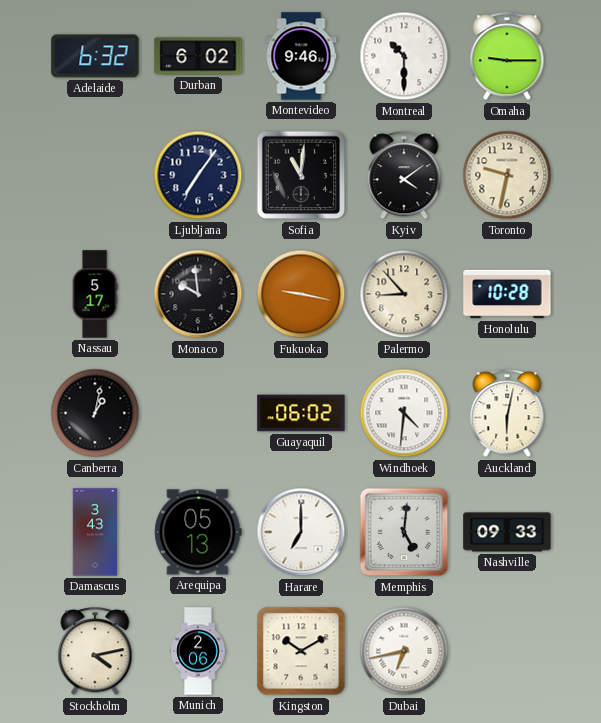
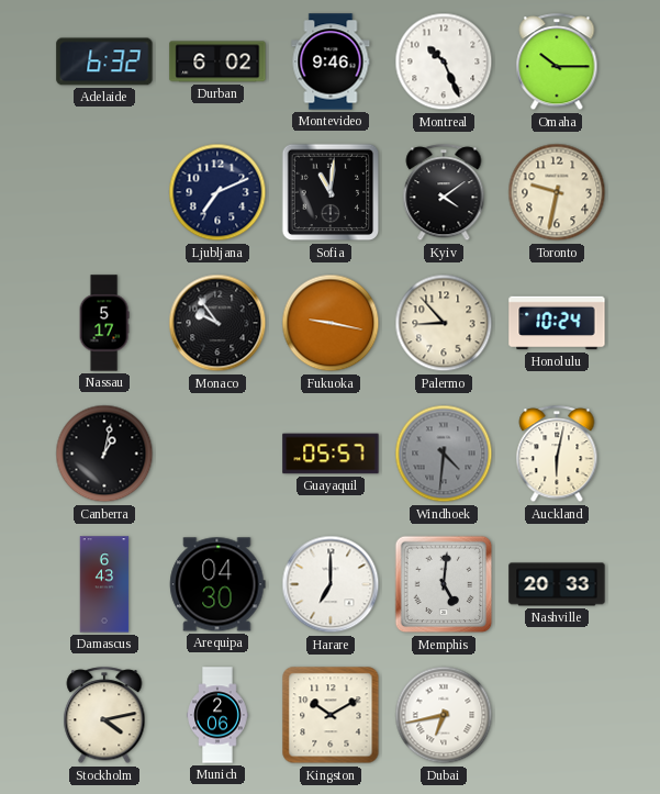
Montreal: 10:30 -> 10:26
Omaha: 9:15 -> 10:15
Ljubljana: 7:06 -> 7:11
Monaco: 9:59 -> 9:54
Honolulu: 10:28 -> 10:24
Guayaquil: 06:02 -> 05:57
Windhoek dial: white -> grey
Damascus: 3:43 -> 6:43
Arequipa: 05:13 -> 04:30
Nashville: 09:33 -> 20:33
